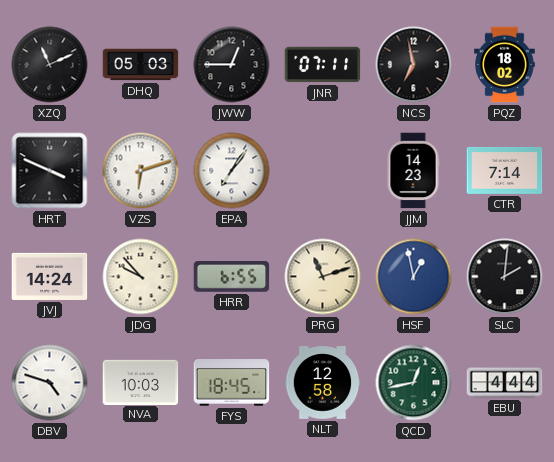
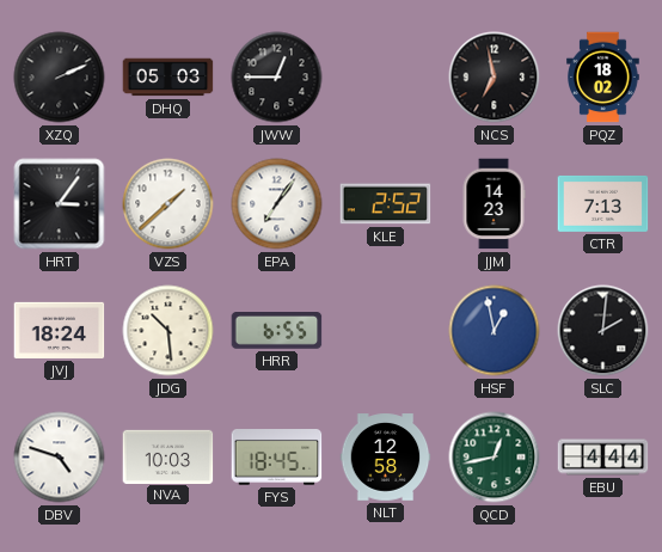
XZQ: 11:11 -> 2:11
JNR: 07:11 -> none
HRT: 3:49 -> 3:06
VZS: 6:12 -> 1:38
KLE: none -> 2:52
CTR: 7:14 -> 7:13
JVJ: 14:24 -> 18:24
JDG: 9:53 -> 10:29
PRG: 11:12 -> none
